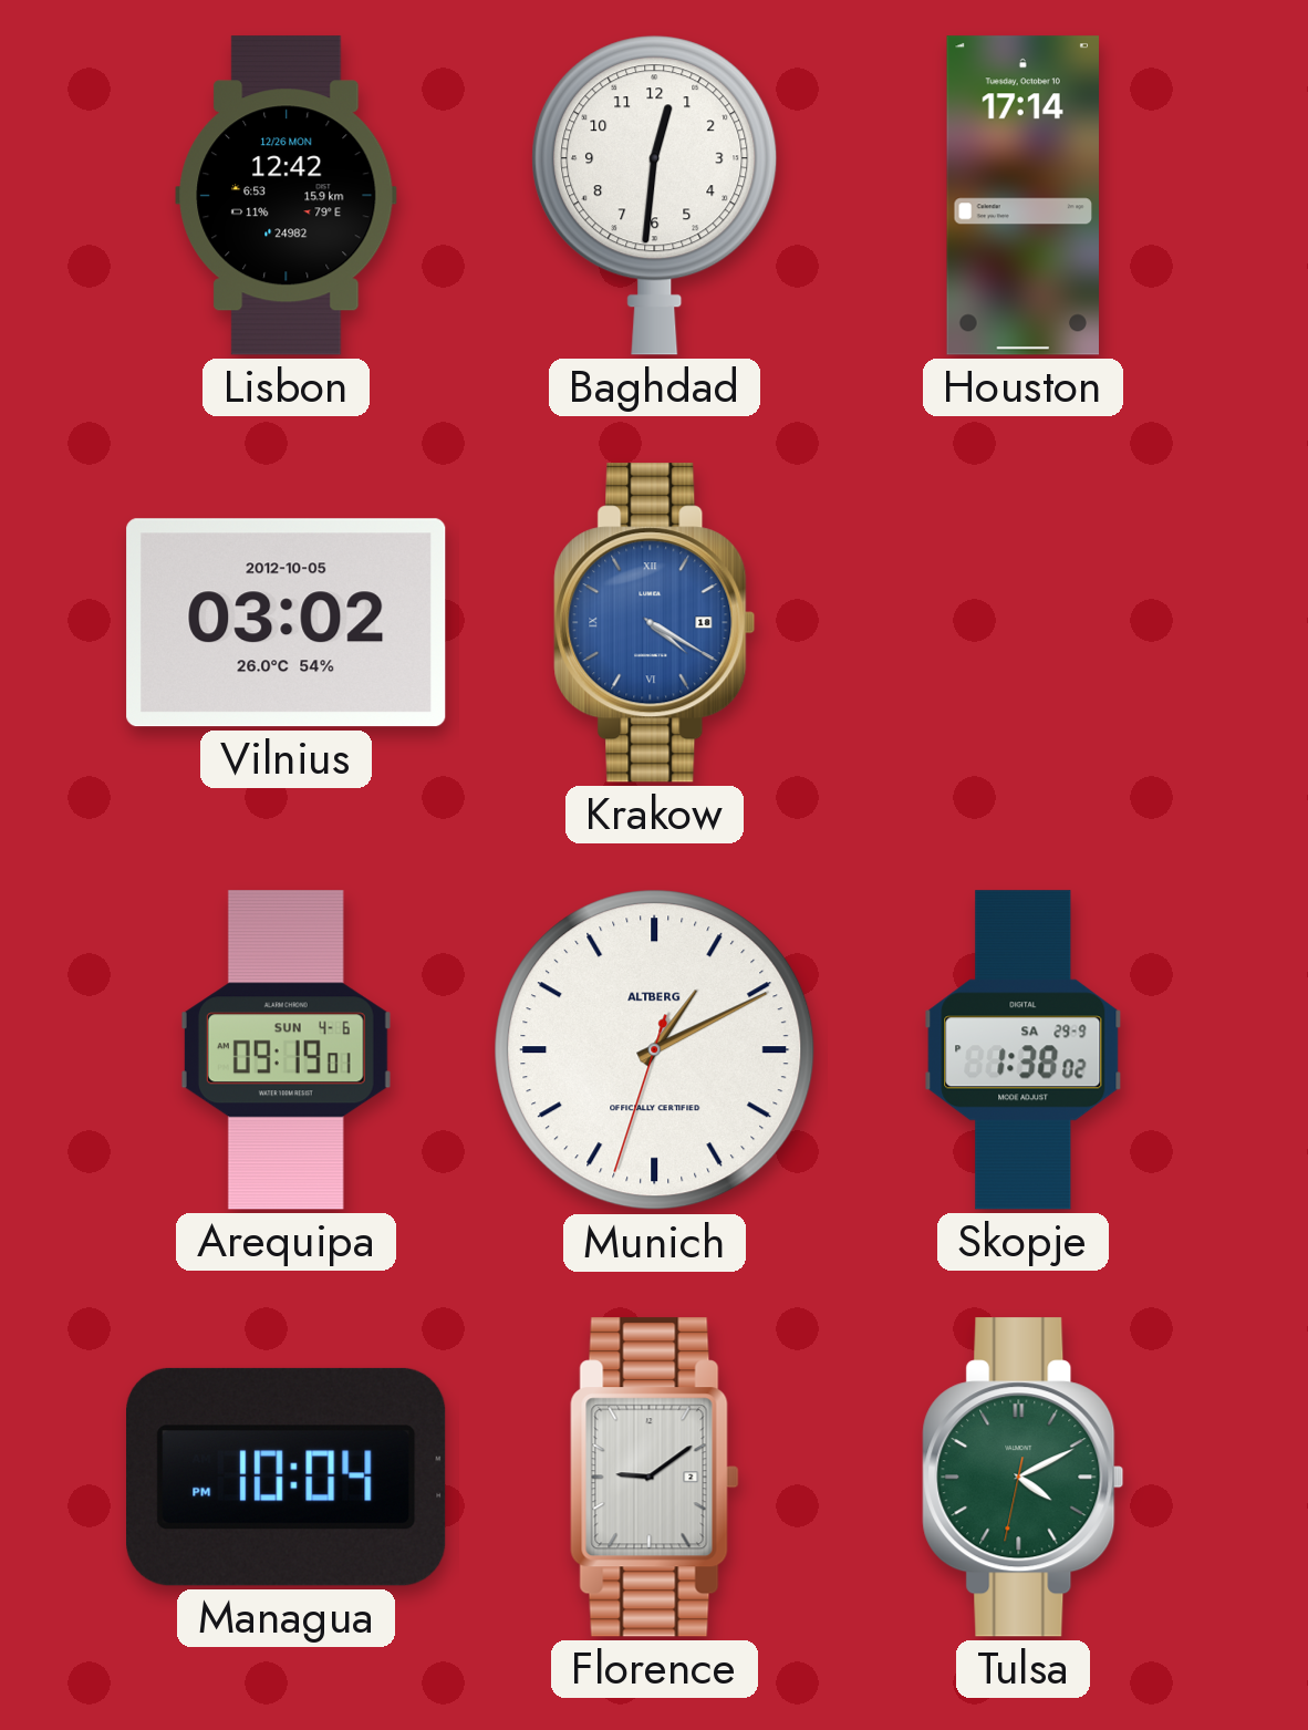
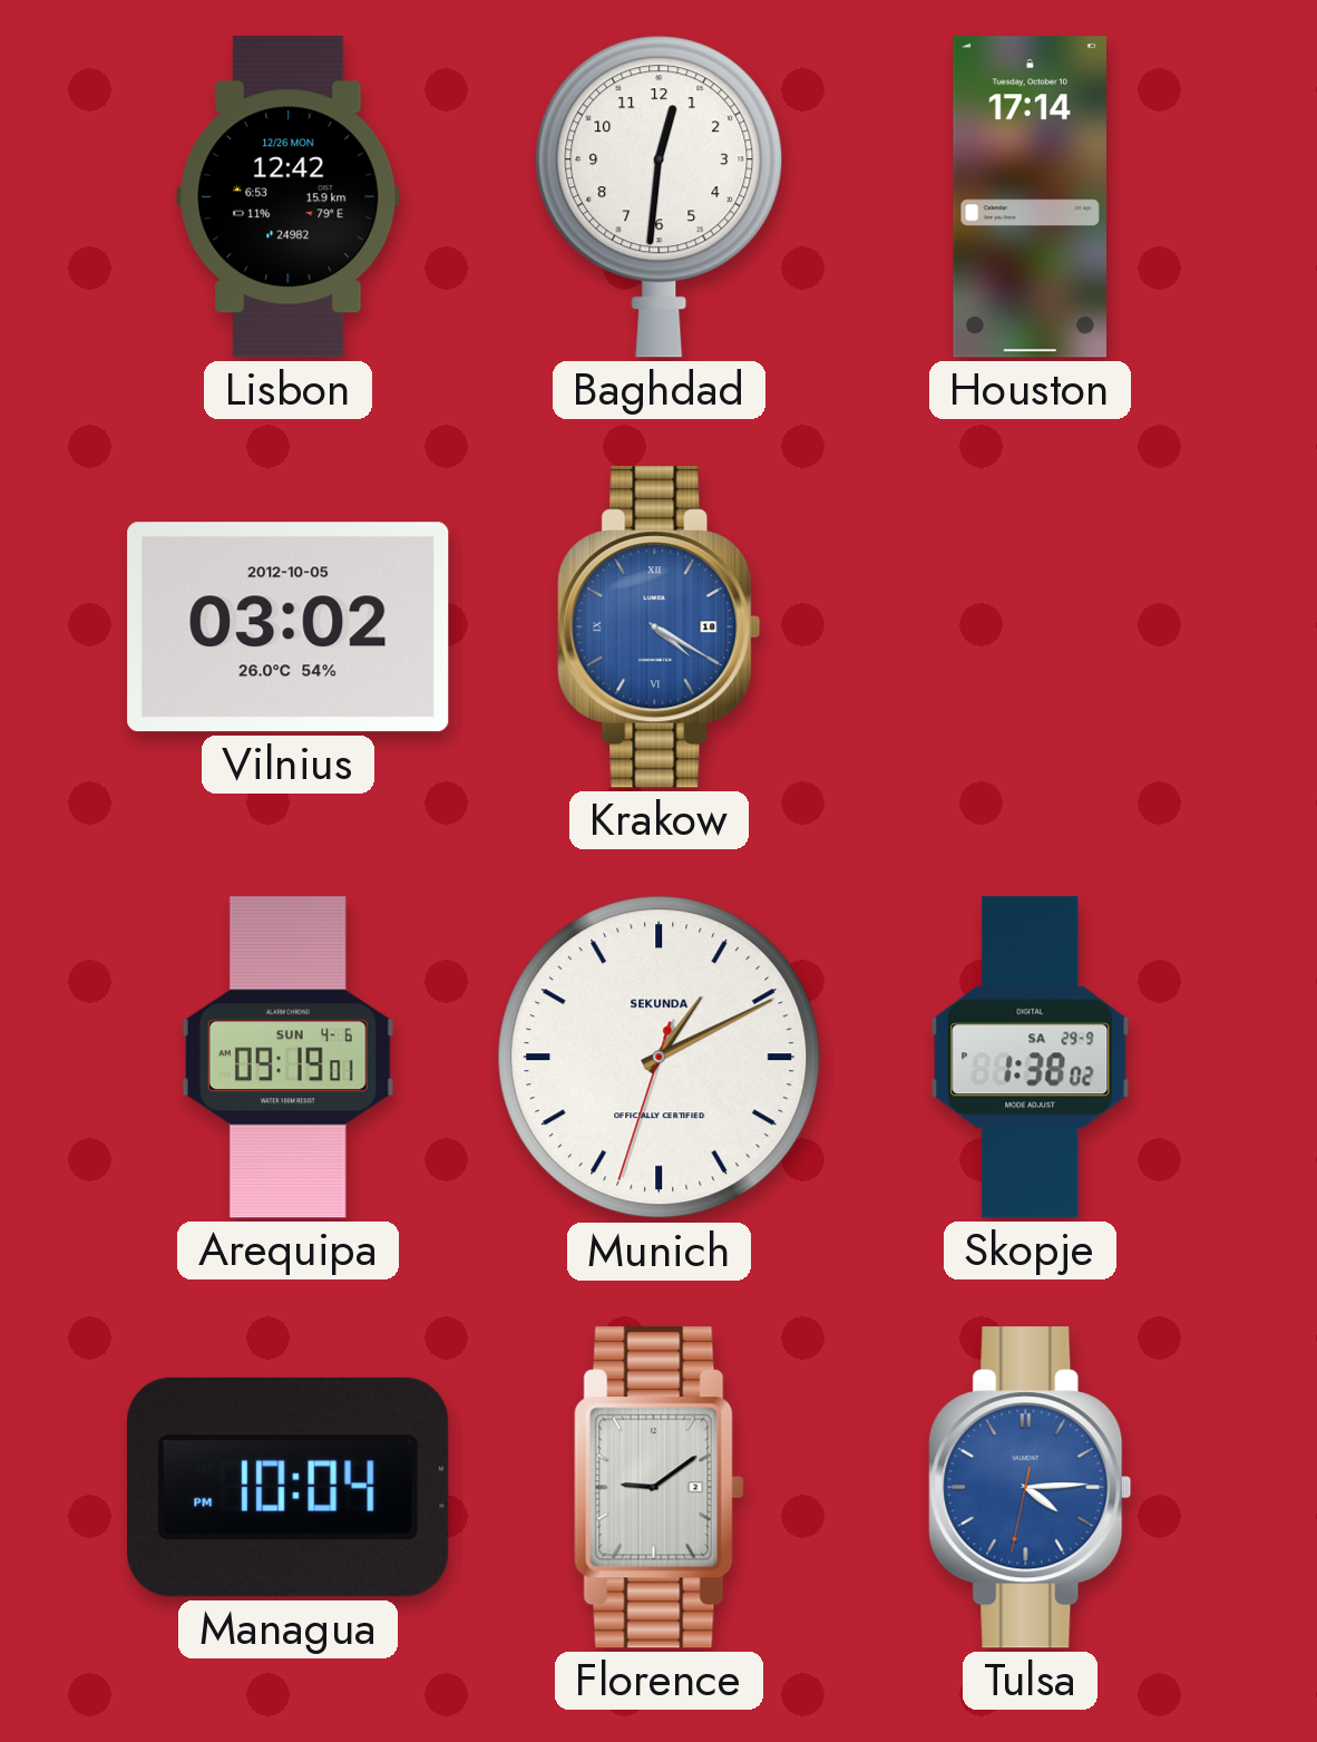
Munich brand: ALTBERG -> SEKUNDA
Tulsa: 4:10 -> 4:14
Tulsa dial: green -> blue
